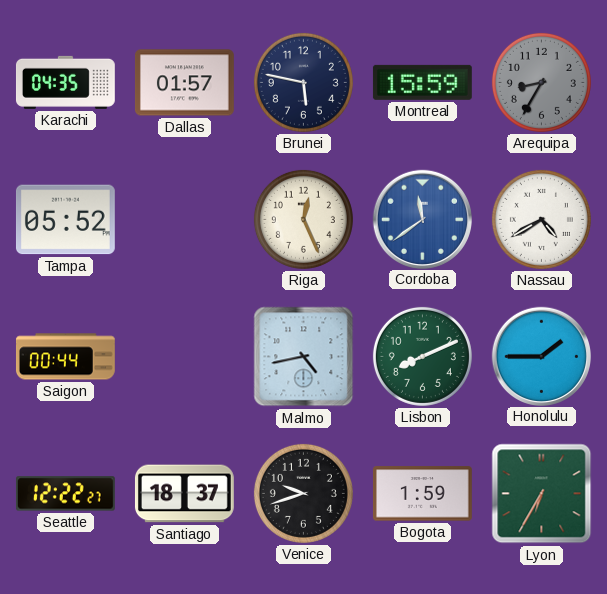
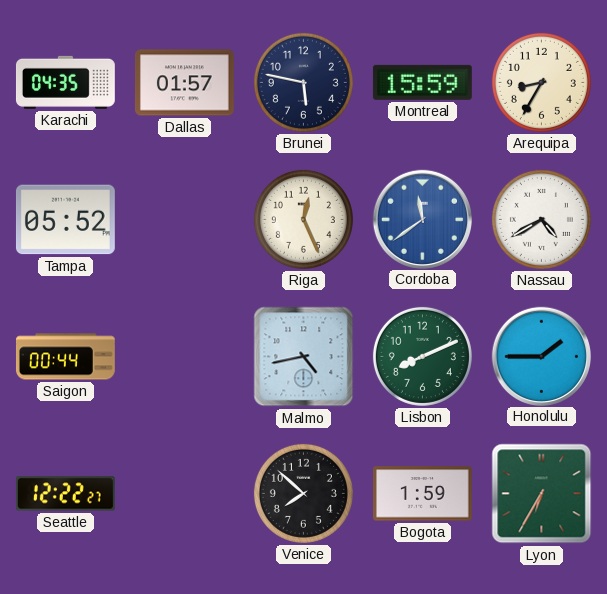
Arequipa dial: grey -> cream
Santiago: 18:37 -> none
Venice: 9:42 -> 7:52
